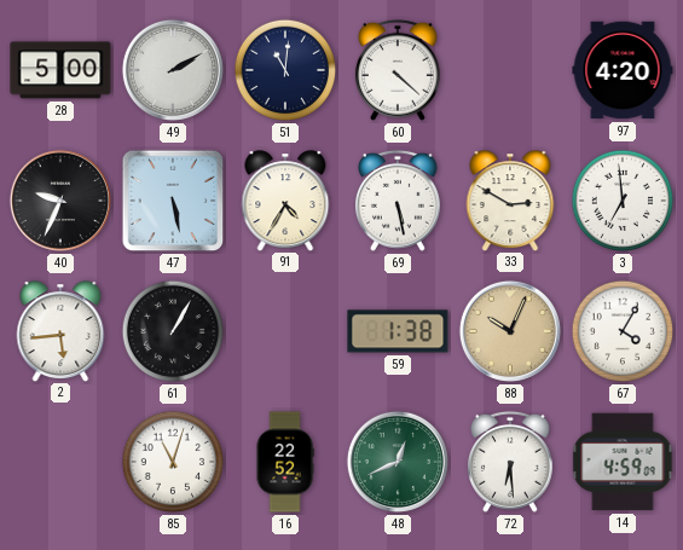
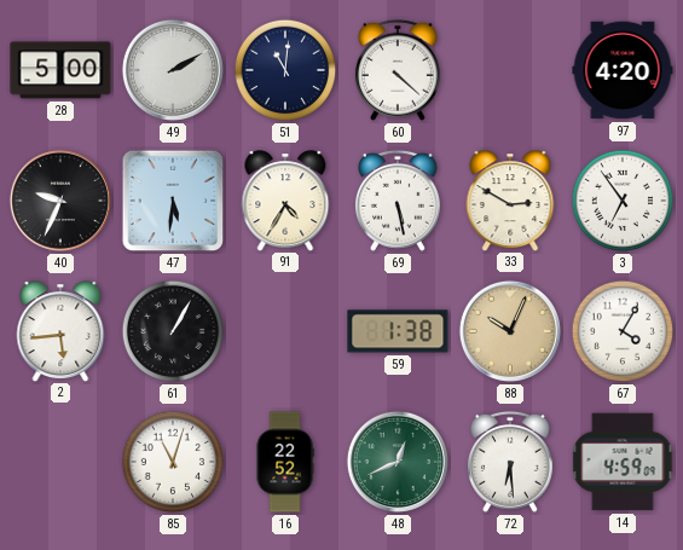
47: 5:28 -> 5:31
3: 6:59 -> 6:54
